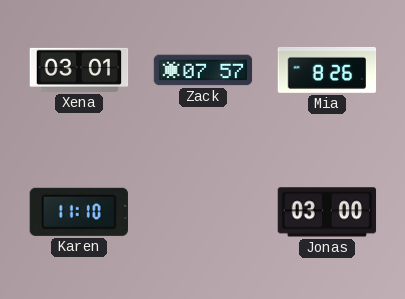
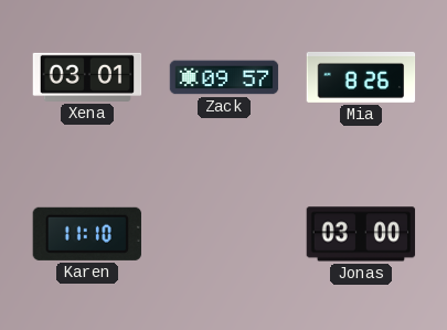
Zack: 07:57 -> 09:57
